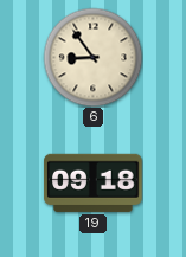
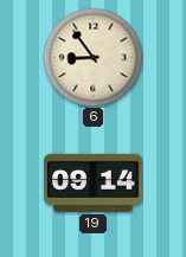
19: 09:18 -> 09:14
